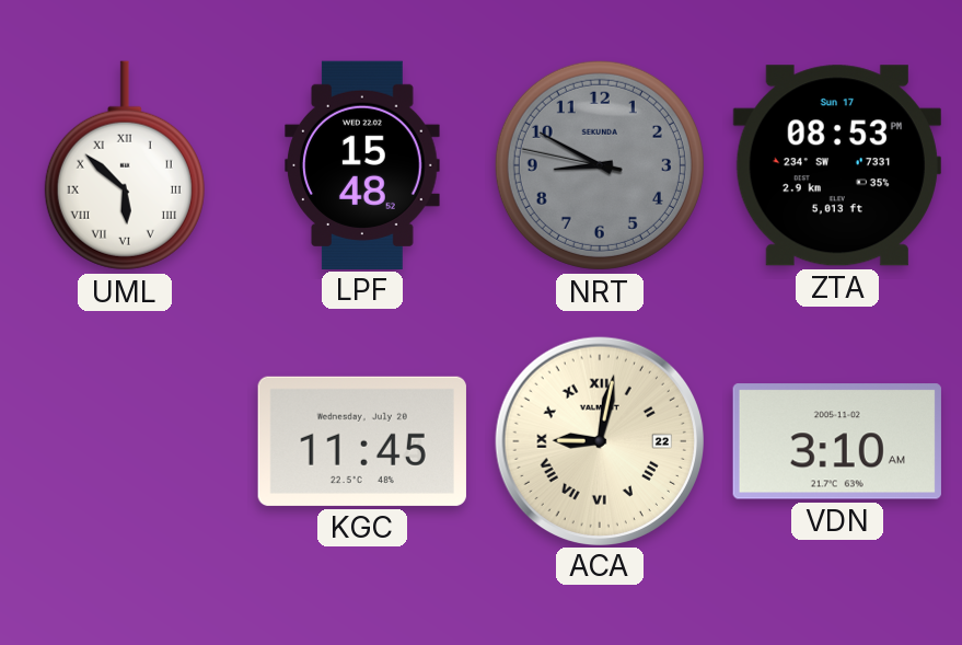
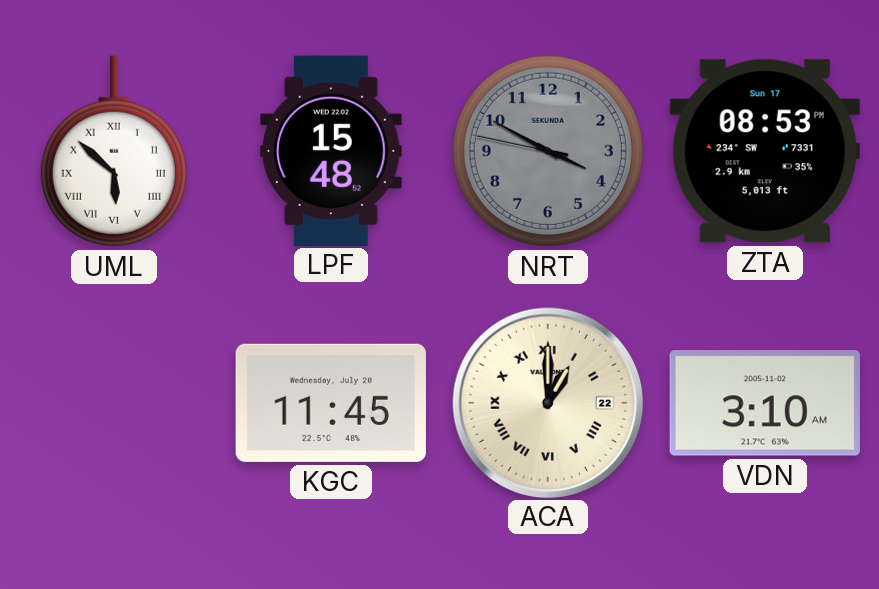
NRT: 8:49 -> 3:49
ACA: 9:02 -> 1:00
